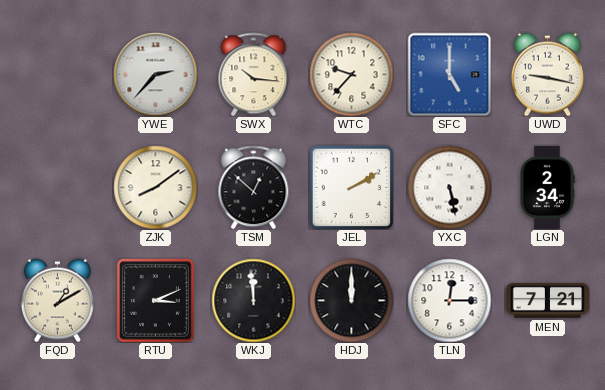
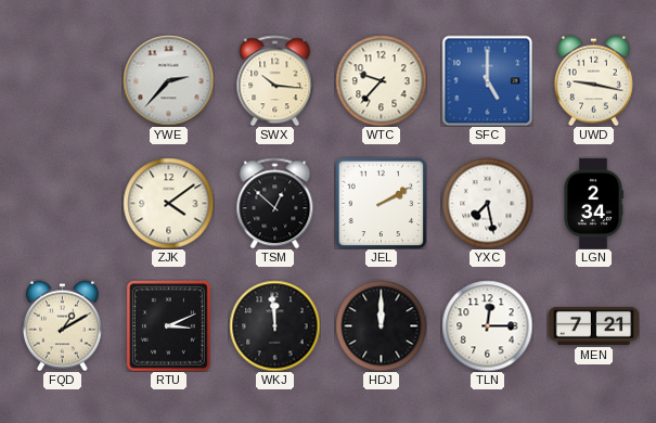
ZJK: 8:09 -> 4:09
YXC: 5:28 -> 7:28
